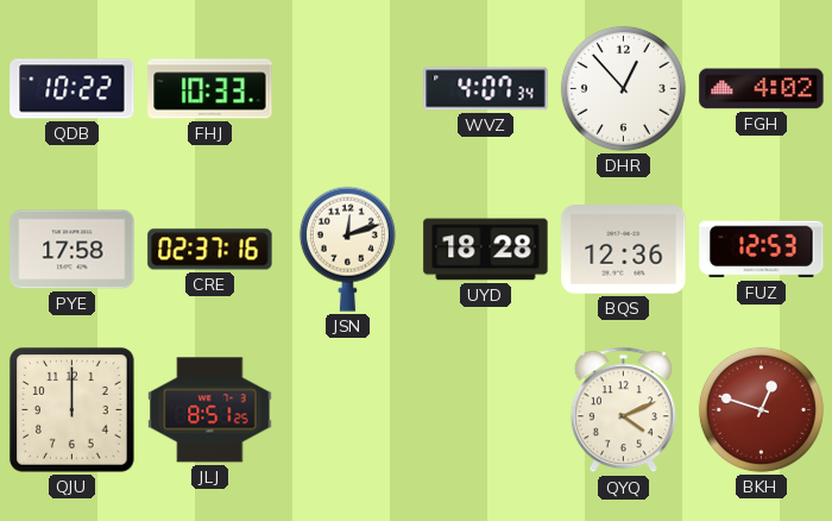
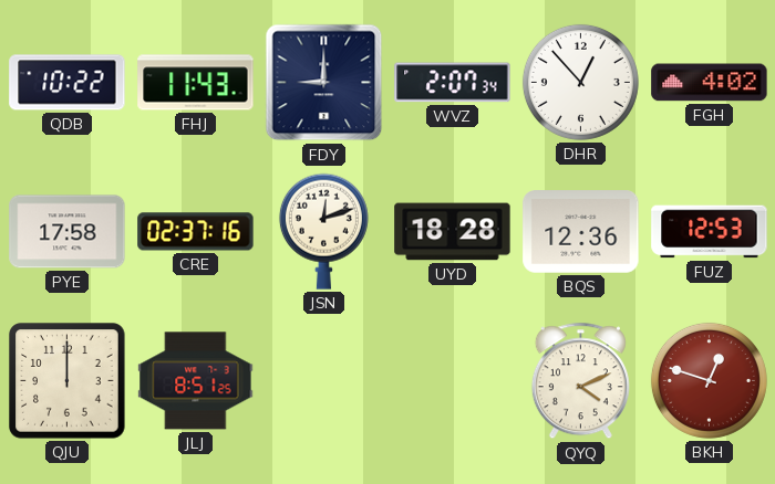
FHJ: 10:33 -> 11:43
FDY: none -> 9:00
WVZ: 4:07 -> 2:07
